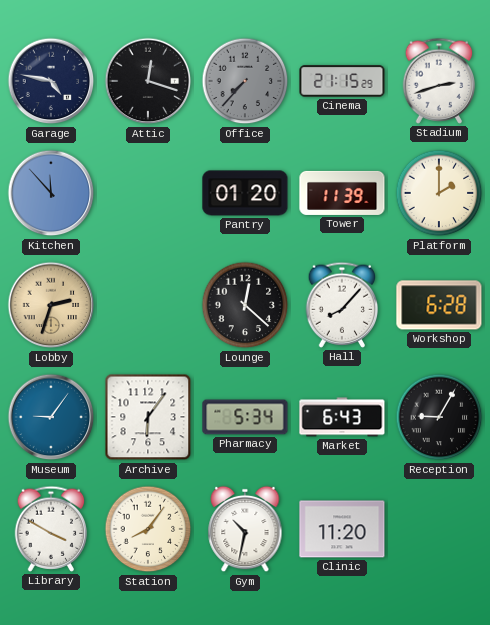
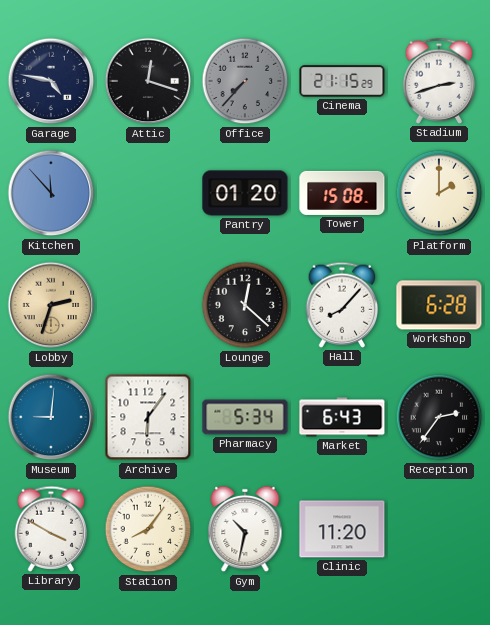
Tower: 11:39 -> 15:08
Museum: 9:06 -> 9:01
Reception: 9:05 -> 2:36
